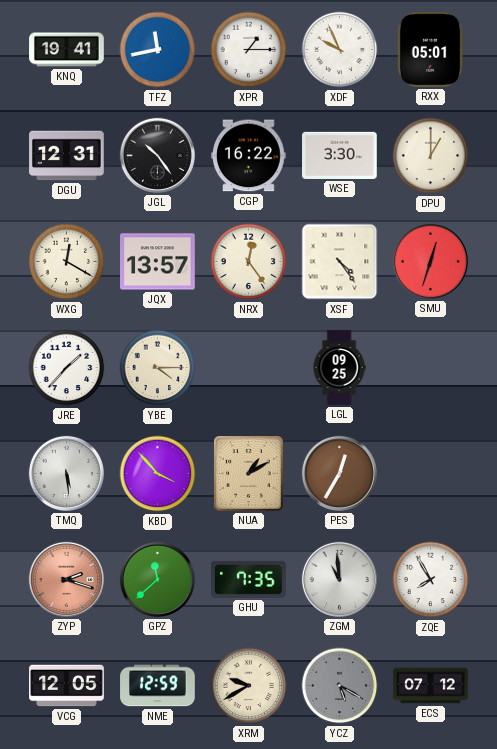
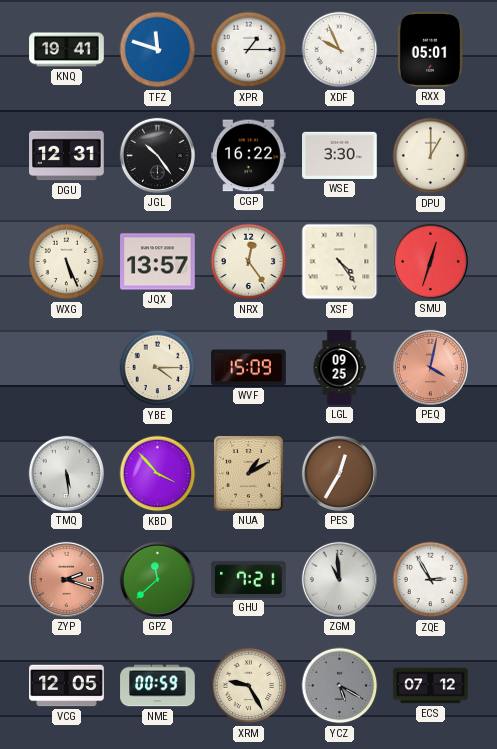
TFZ: 11:43 -> 11:48
WXG: 12:20 -> 5:26
JRE: 1:37 -> none
WVF: none -> 15:09
PEQ: none -> 4:02
GHU: 7:35 -> 7:21
ZQE: 7:55 -> 2:55
NME: 12:59 -> 00:59
XRM: 9:40 -> 9:25
